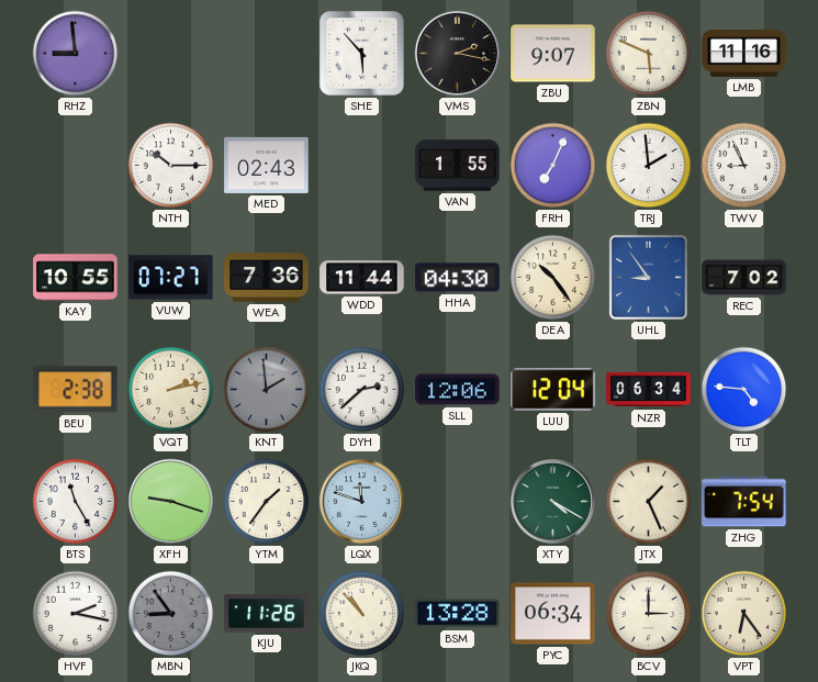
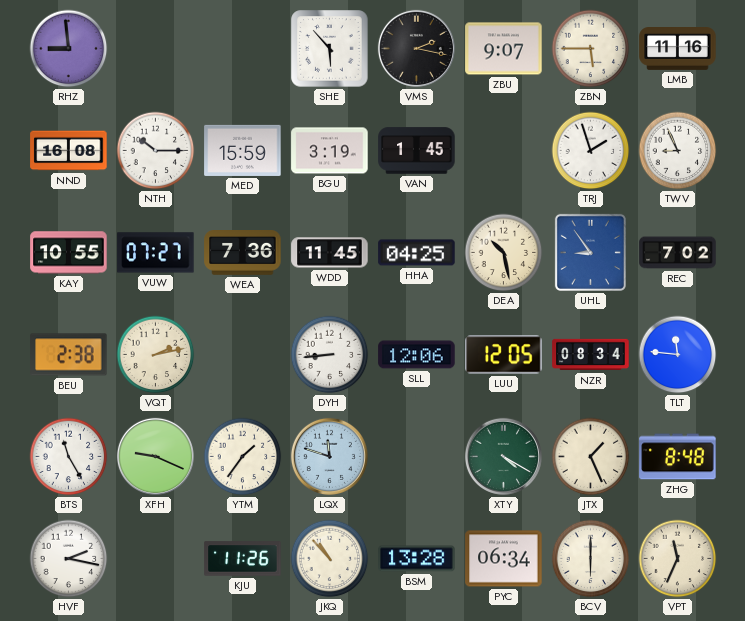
ZBN: 5:49 -> 5:45
NND: none -> 16:08
MED: 02:43 -> 15:59
BGU: none -> 3:19
VAN: 1:55 -> 1:45
FRH: 7:04 -> none
TRJ: 1:59 -> 1:57
WDD: 11:44 -> 11:45
HHA: 04:30 -> 04:25
DEA: 10:24 -> 10:28
KNT: 1:59 -> none
DYH: 2:38 -> 8:44
LUU: 12:04 -> 12:05
NZR: 06:34 -> 08:34
TLT: 4:46 -> 11:46
XFH: 9:18 -> 9:19
ZHG: 7:54 -> 8:48
MBN: 8:54 -> none
BCV: 3:00 -> 6:00
VPT: 6:24 -> 11:34
